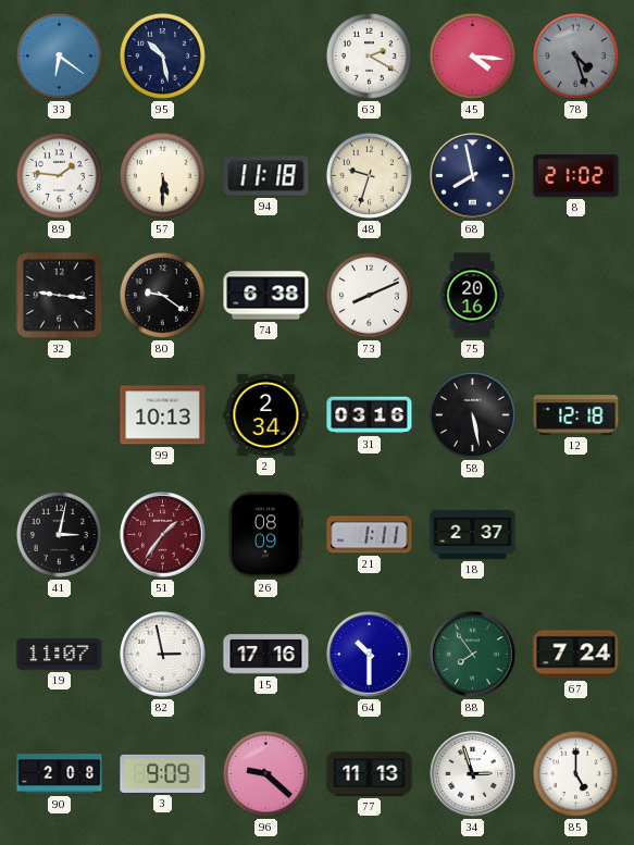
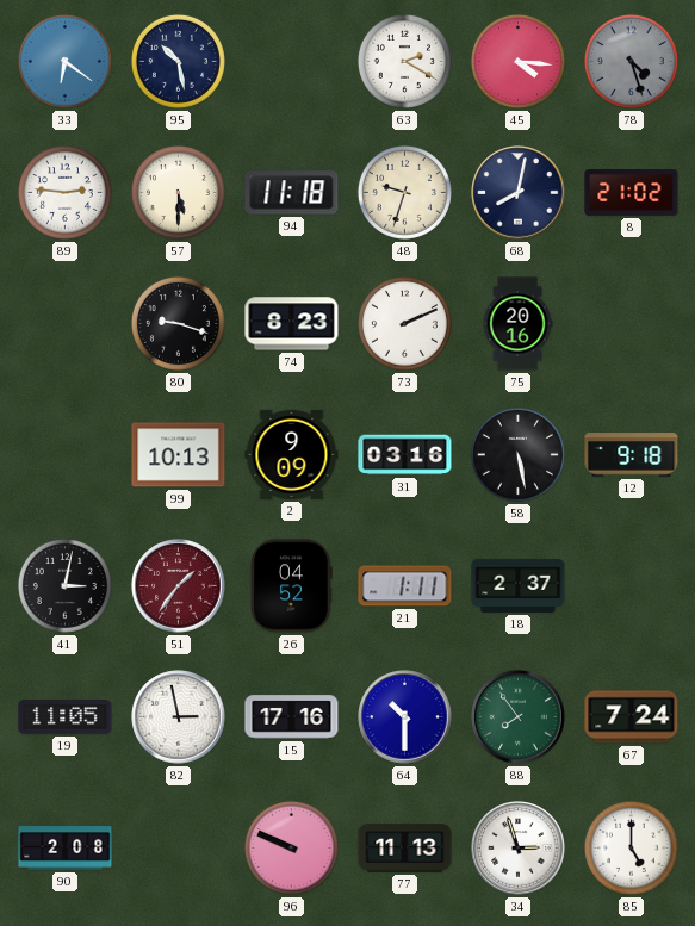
89: 1:46 -> 2:46
68: 7:58 -> 8:02
32: 9:16 -> none
80: 9:21 -> 9:18
74: 6:38 -> 8:23
73: 8:11 -> 2:11
2: 2:34 -> 9:09
12: 12:18 -> 9:18
26: 08:09 -> 04:52
19: 11:07 -> 11:05
3: 9:09 -> none
96: 9:22 -> 9:49
